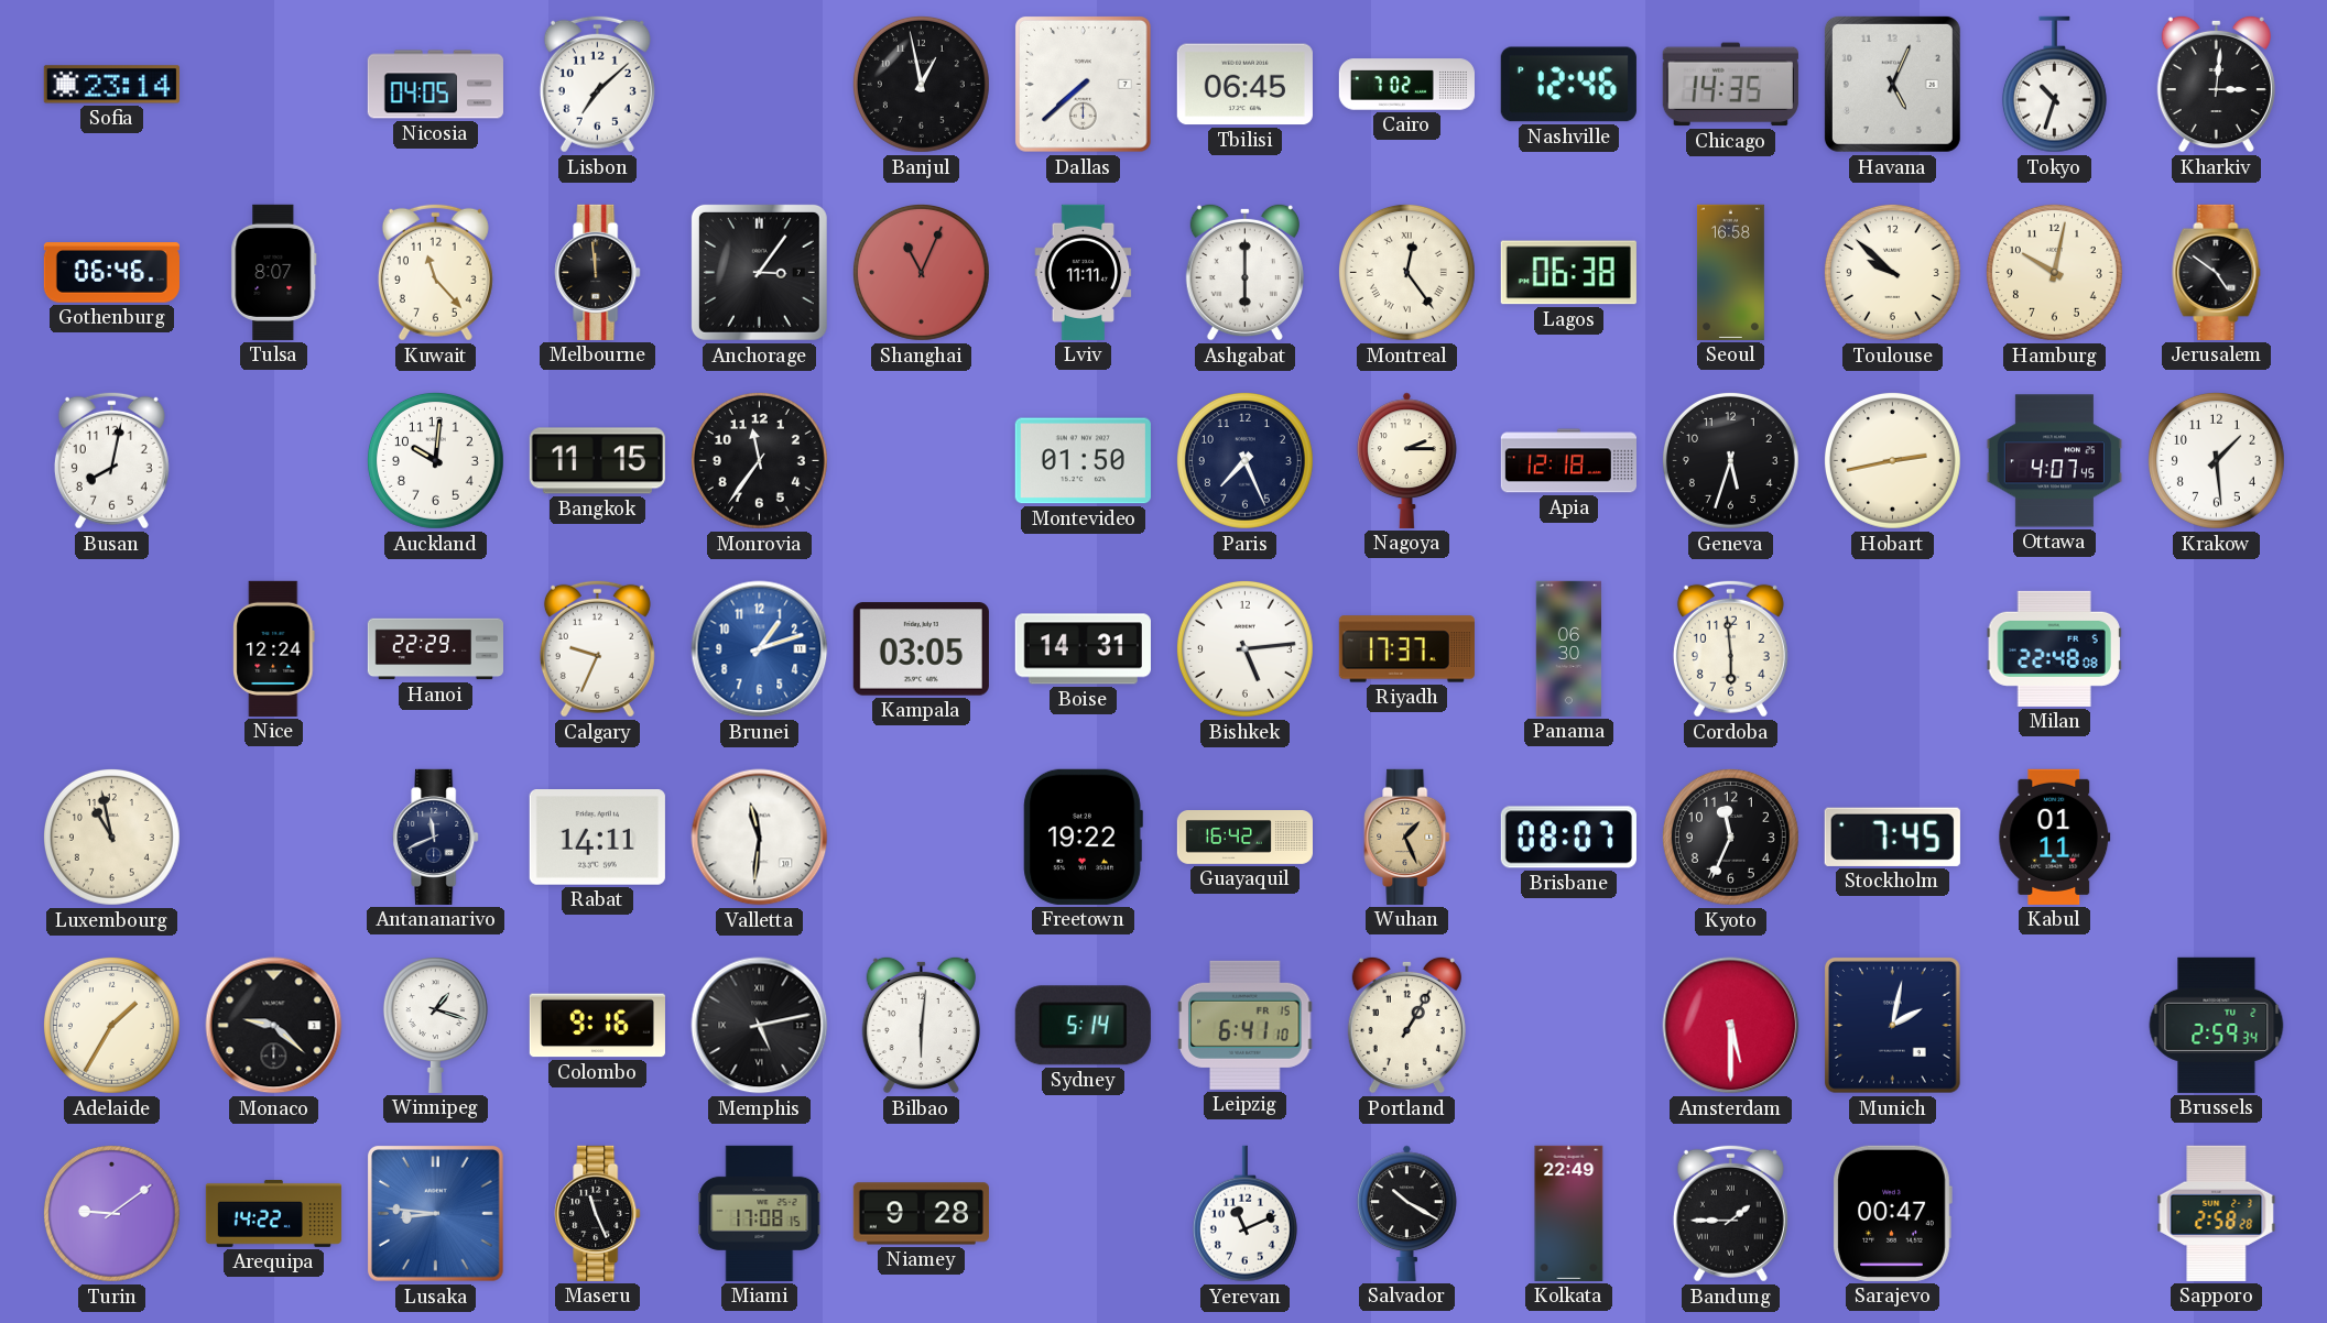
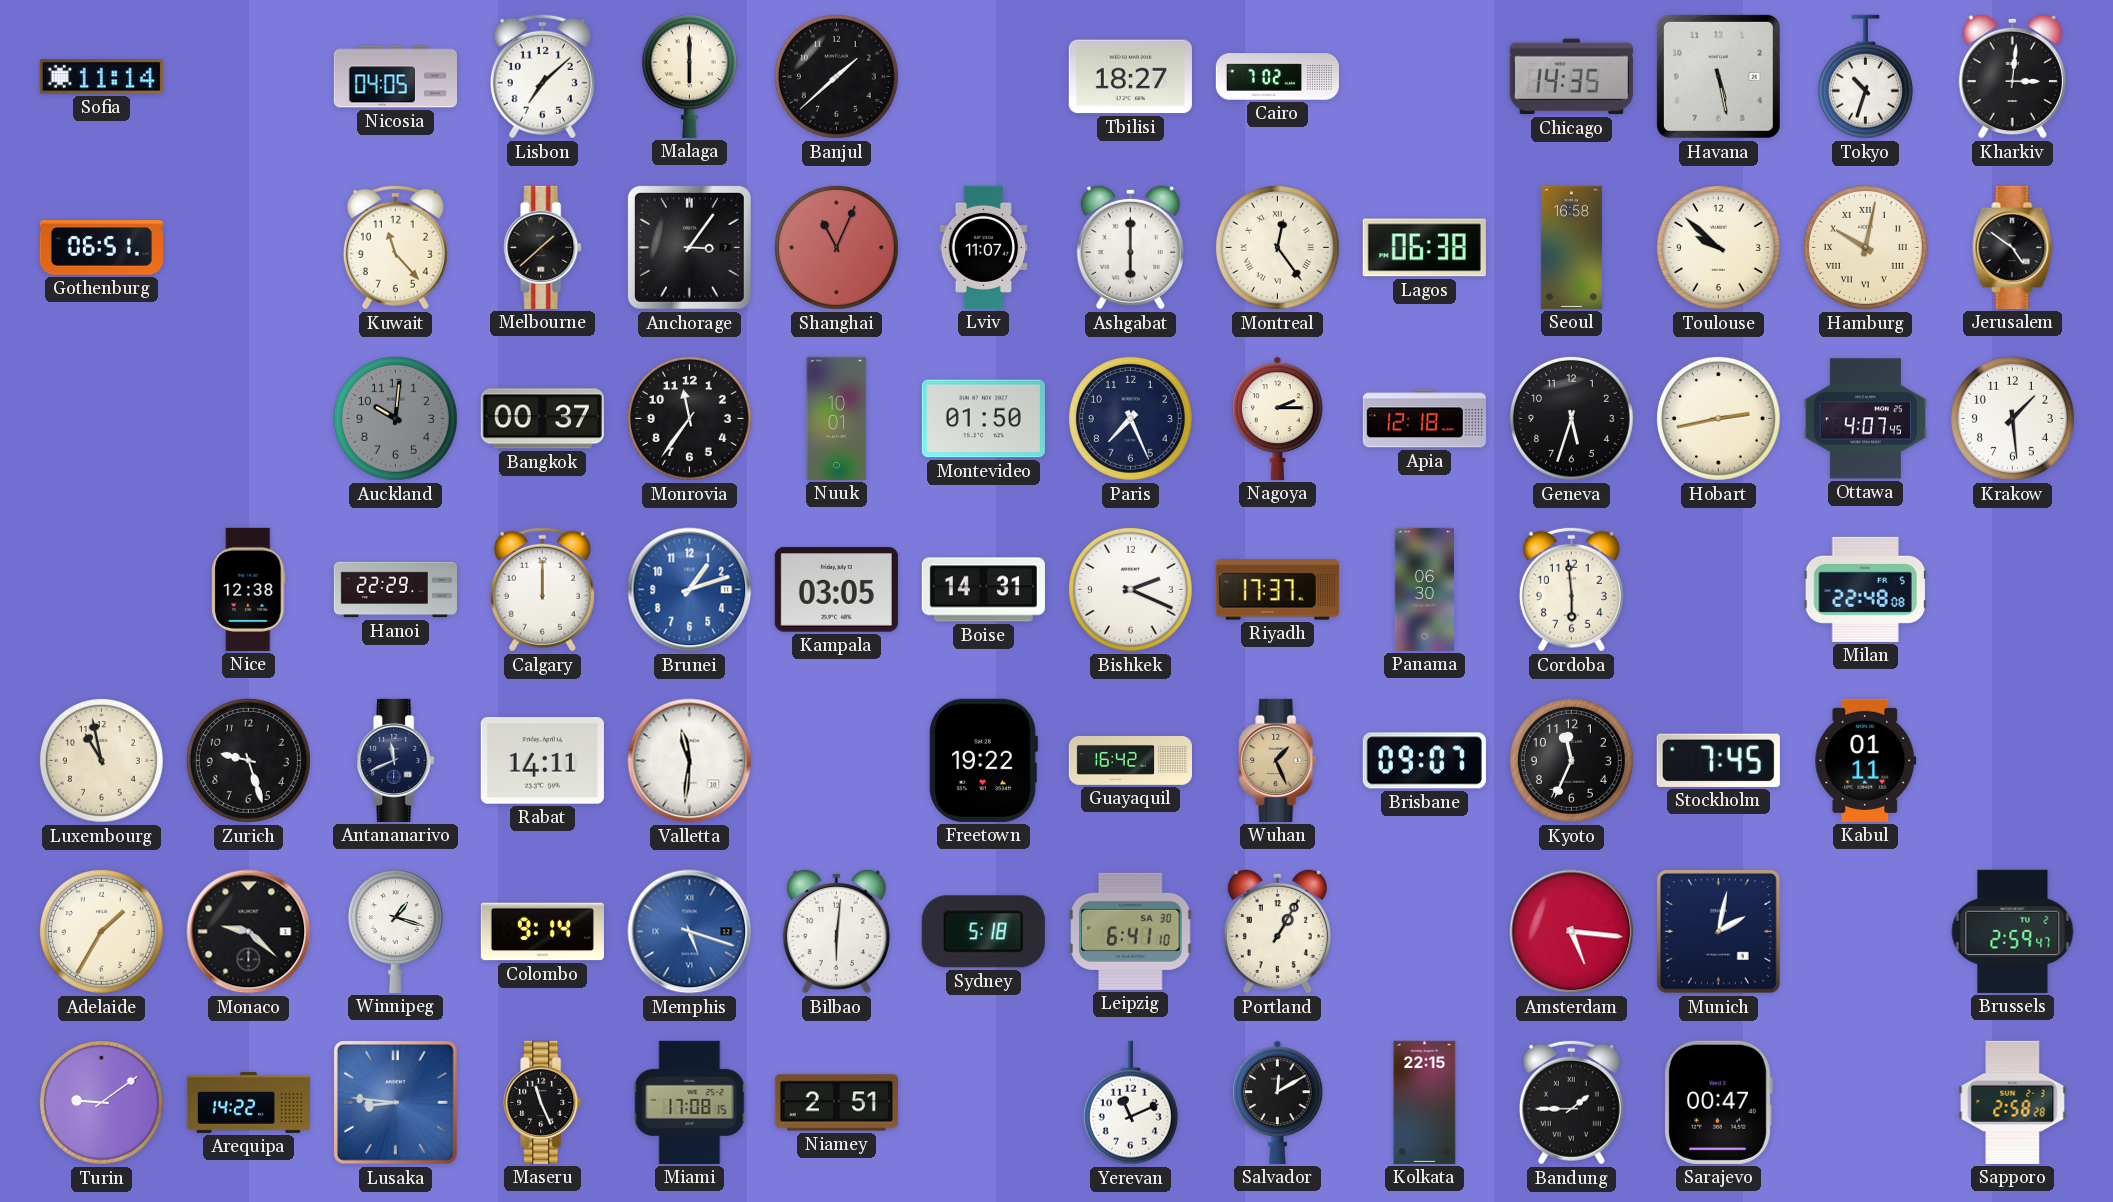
Sofia: 23:14 -> 11:14
Malaga: none -> 6:00
Banjul: 12:58 -> 1:38
Dallas: 7:38 -> none
Tbilisi: 06:45 -> 18:27
Nashville: 12:46 -> none
Havana: 5:04 -> 5:28
Gothenburg: 06:46 -> 06:51
Tulsa: 8:07 -> none
Melbourne: 11:59 -> 1:38
Lviv: 11:11 -> 11:07
Hamburg numerals: Arabic -> Roman
Busan: 8:02 -> none
Auckland dial: white -> grey
Bangkok: 11:15 -> 00:37
Nuuk: none -> 10:01
Nice: 12:24 -> 12:38
Calgary: 9:34 -> 12:00
Bishkek: 5:14 -> 2:19
Zurich: none -> 9:27
Brisbane: 08:07 -> 09:07
Colombo: 9:16 -> 9:14
Memphis: 5:13 -> 5:18
Memphis dial: black -> blue
Sydney: 5:14 -> 5:18
Leipzig date: FR 15 -> SA 30
Amsterdam: 5:30 -> 5:16
Brussels: 2:59:34 -> 2:59:47
Niamey: 9:28 -> 2:51
Salvador: 10:20 -> 12:10
Kolkata: 22:49 -> 22:15
